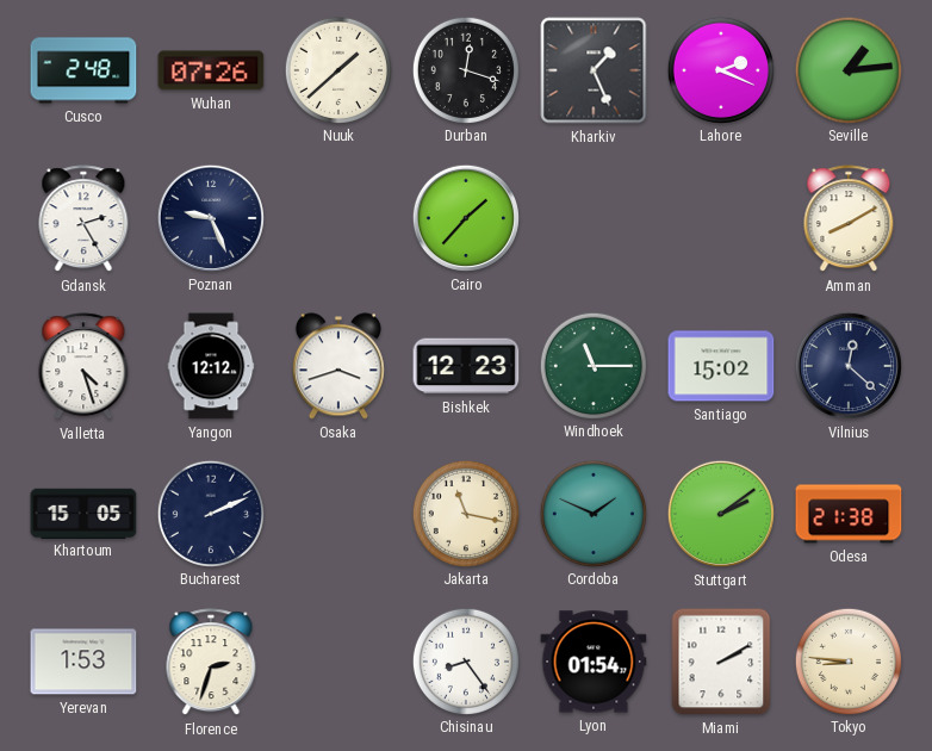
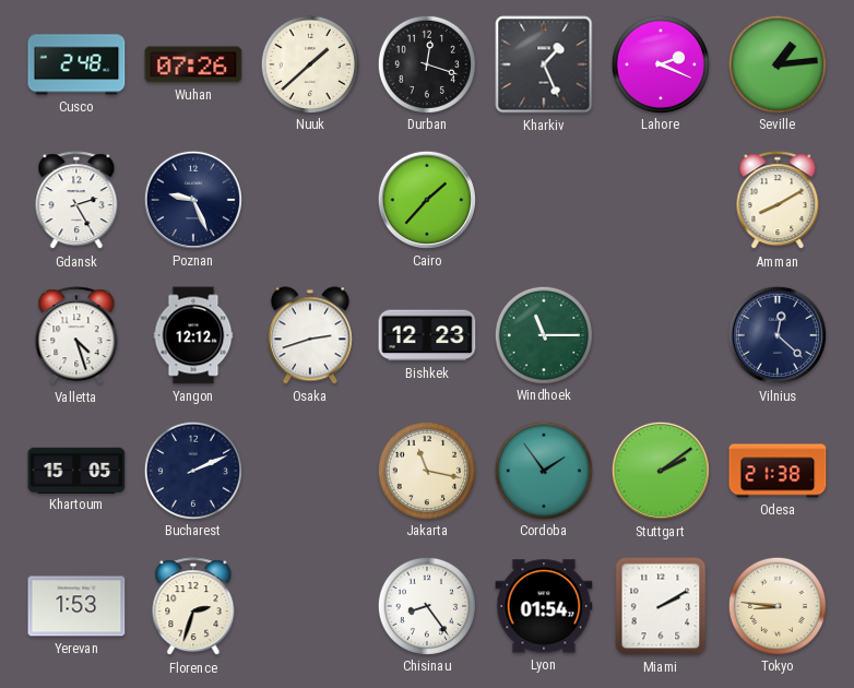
Osaka: 3:42 -> 2:42
Santiago: 15:02 -> none
Cordoba: 1:49 -> 1:54
